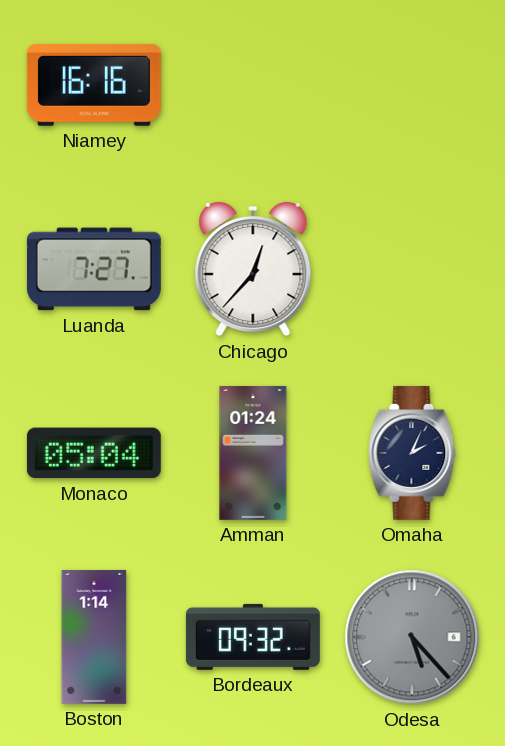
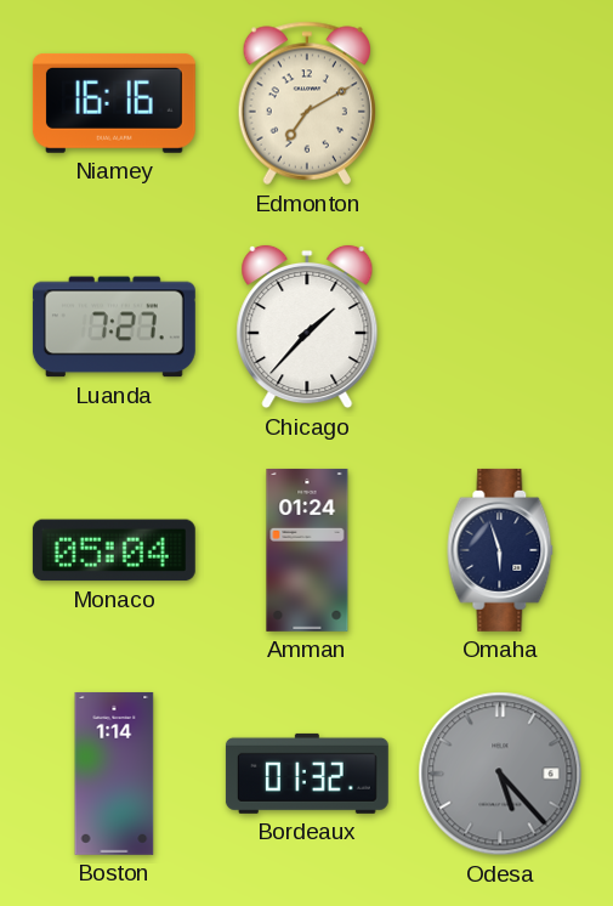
Edmonton: none -> 7:10
Chicago: 12:37 -> 1:37
Omaha: 2:04 -> 5:57
Bordeaux: 09:32 -> 01:32
